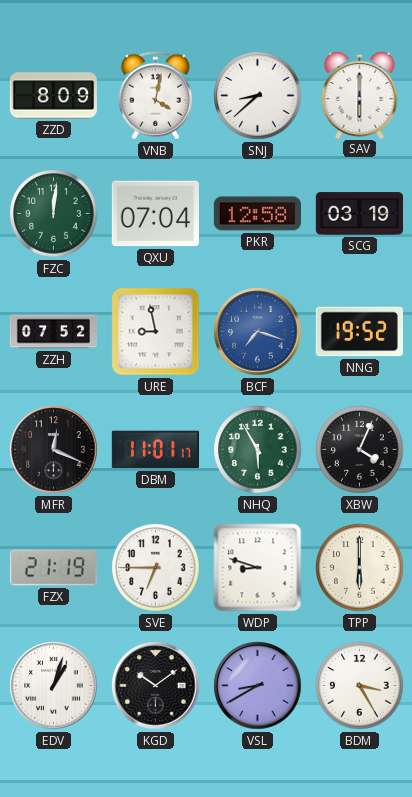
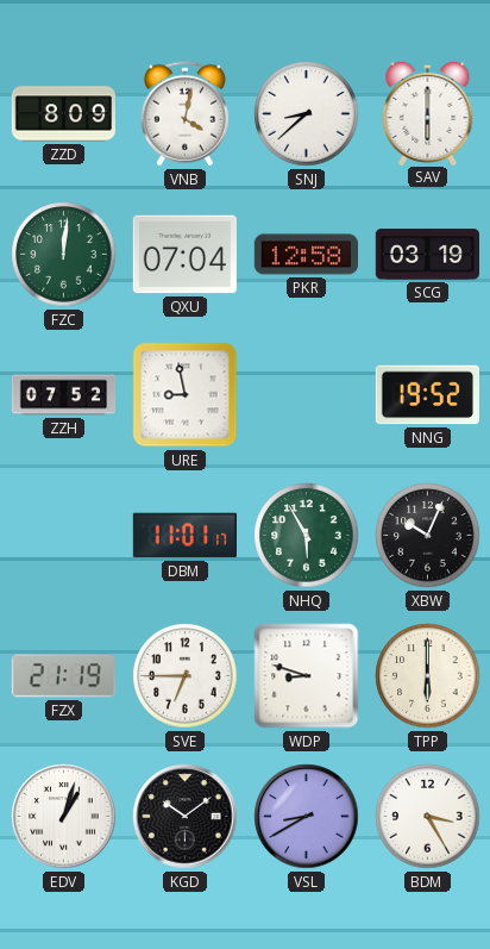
BCF: 7:18 -> none
MFR: 12:19 -> none
XBW: 4:04 -> 10:04
